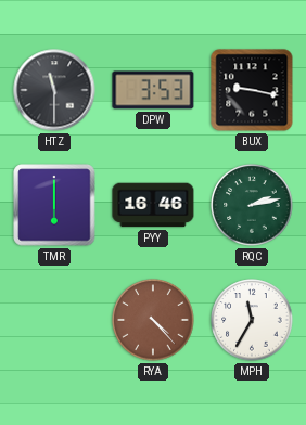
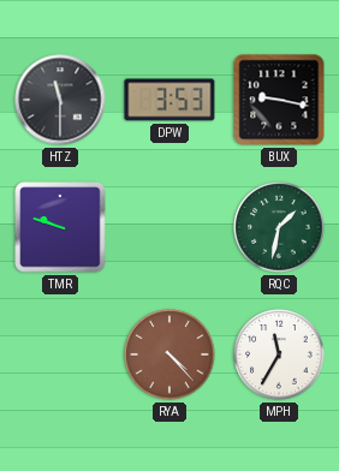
TMR: 6:00 -> 9:48
PYY: 16:46 -> none
RQC: 2:13 -> 1:32
